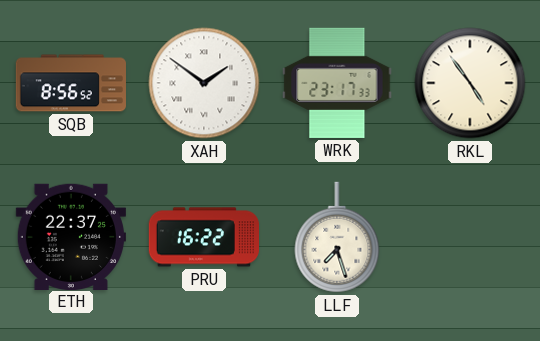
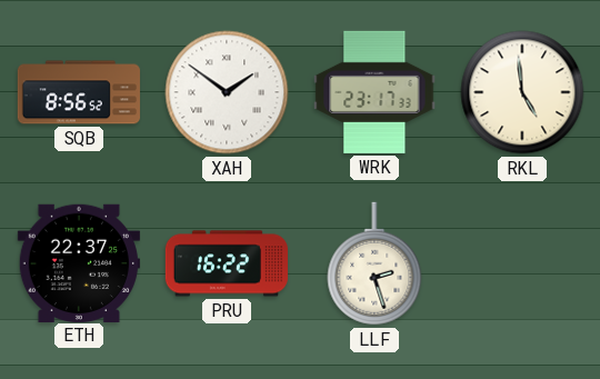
RKL: 4:54 -> 4:59
LLF: 7:27 -> 2:27
